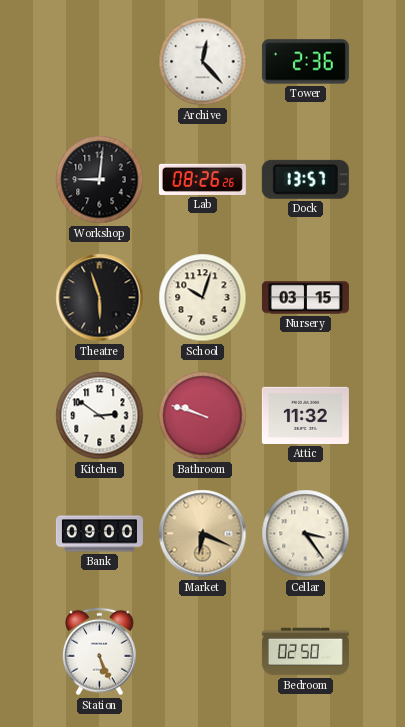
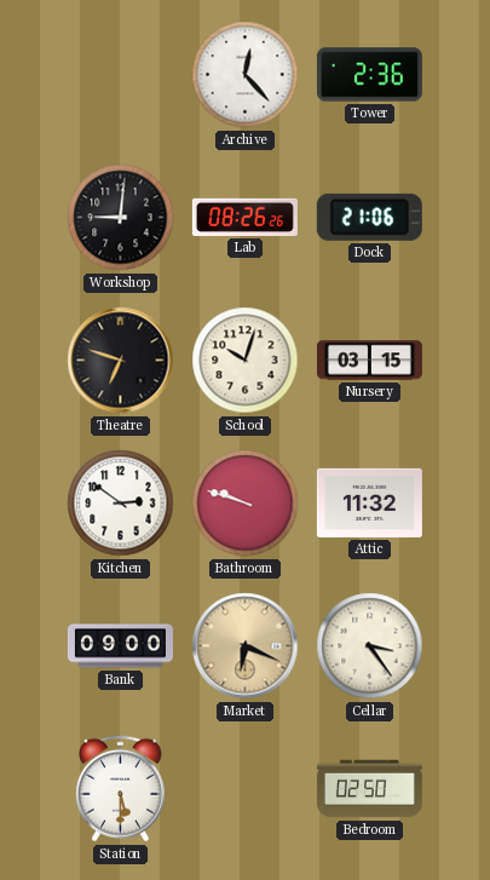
Dock: 13:57 -> 21:06
Theatre: 5:57 -> 6:48
Station: 5:26 -> 5:30
